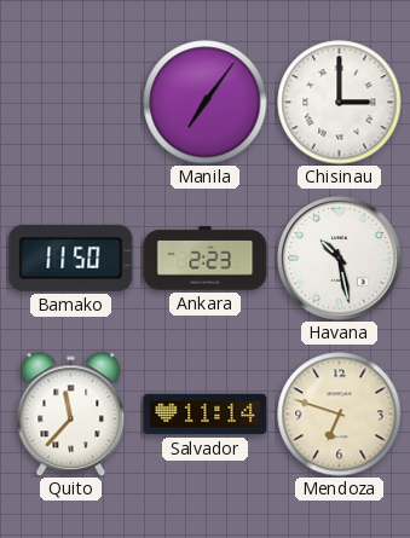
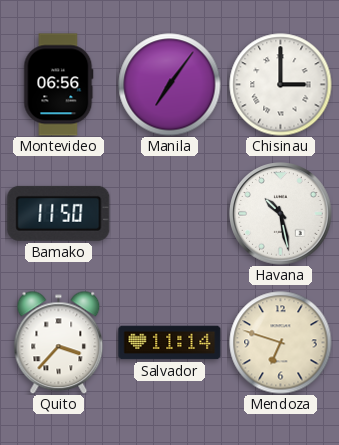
Montevideo: none -> 06:56
Ankara: 2:23 -> none
Quito: 11:37 -> 3:37
